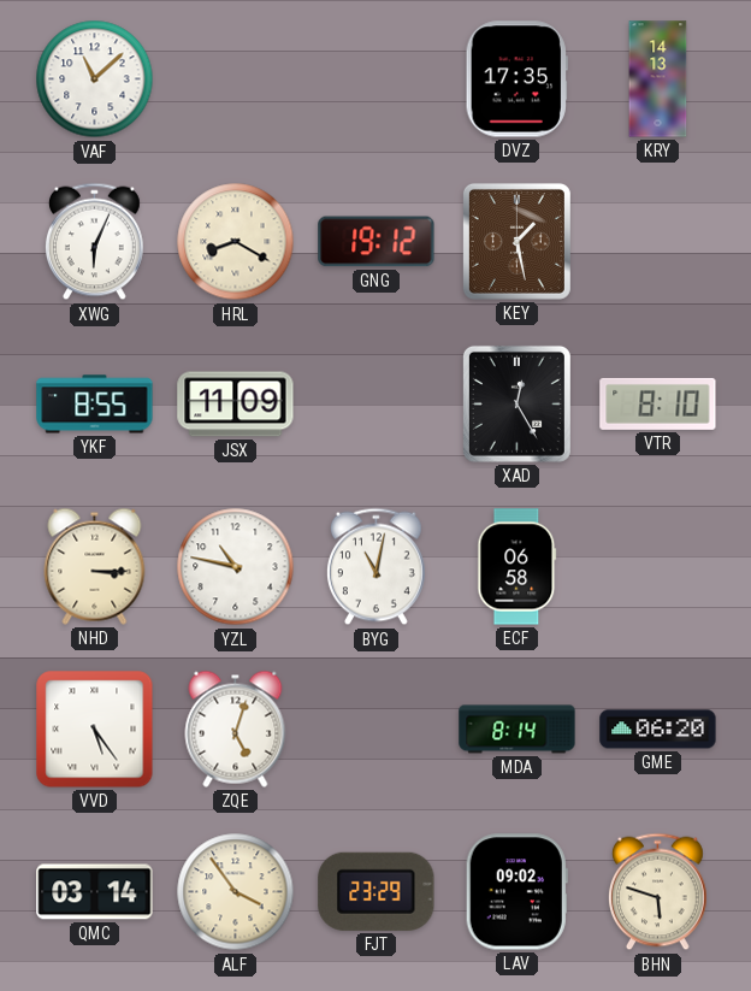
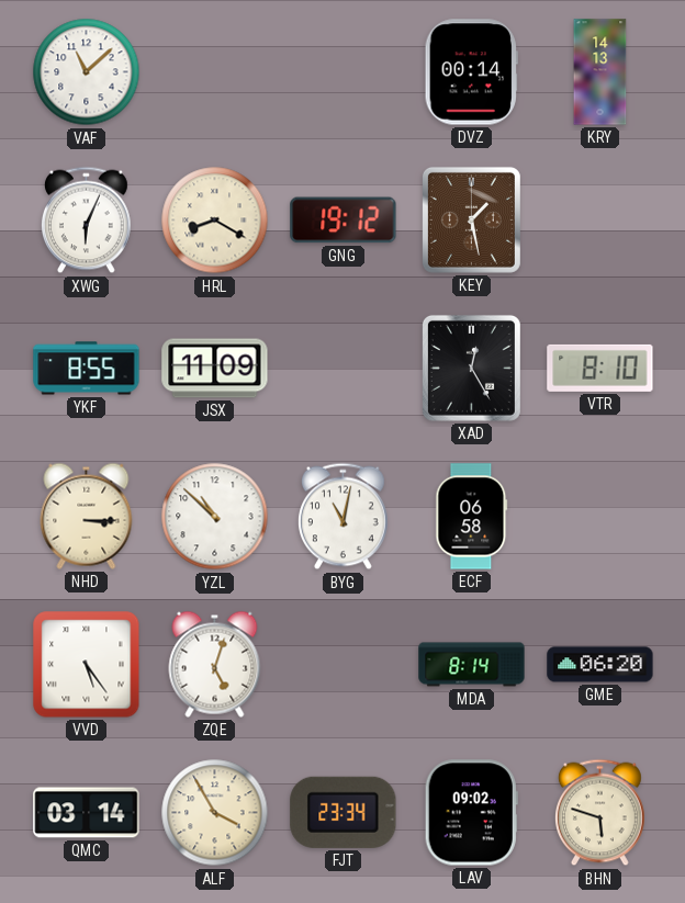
DVZ: 17:35 -> 00:14
YZL: 10:47 -> 10:52
ALF: 3:54 -> 3:55
FJT: 23:29 -> 23:34
